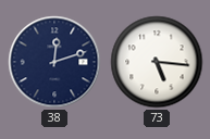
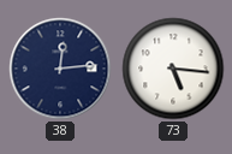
38: 12:12 -> 12:14
